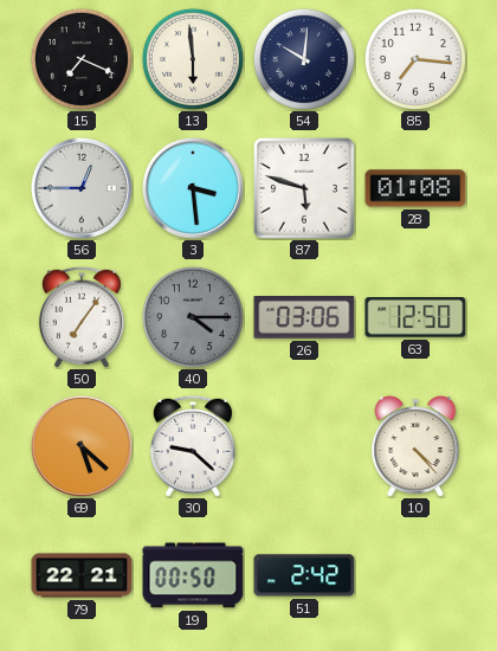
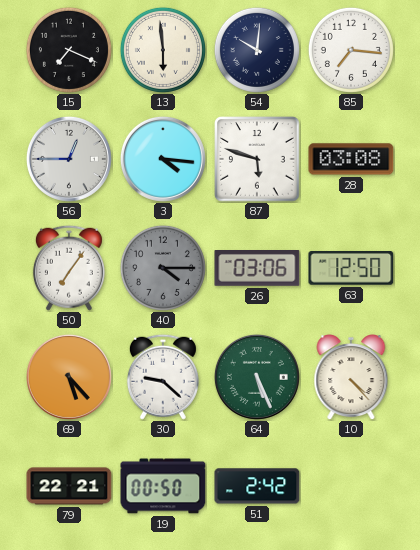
3: 3:29 -> 4:16
28: 01:08 -> 03:08
69: 5:22 -> 5:23
64: none -> 5:26
